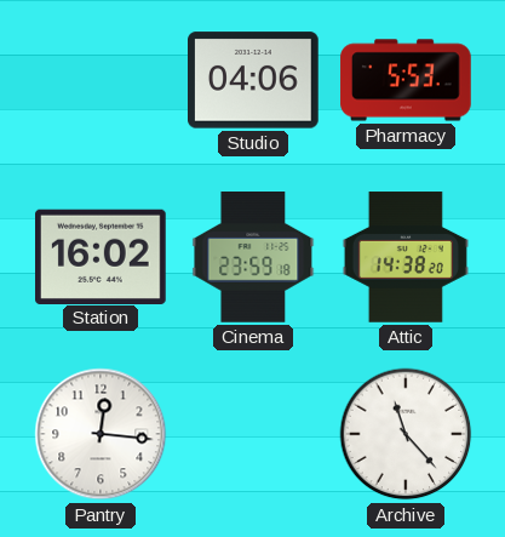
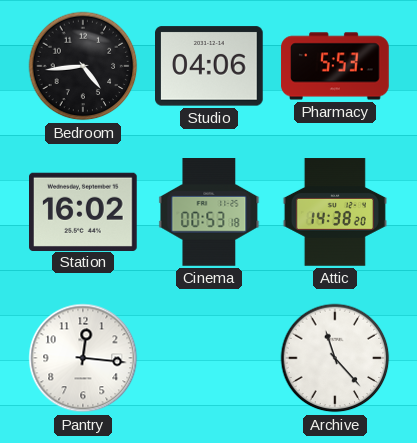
Bedroom: none -> 4:44
Cinema: 23:59 -> 00:53
